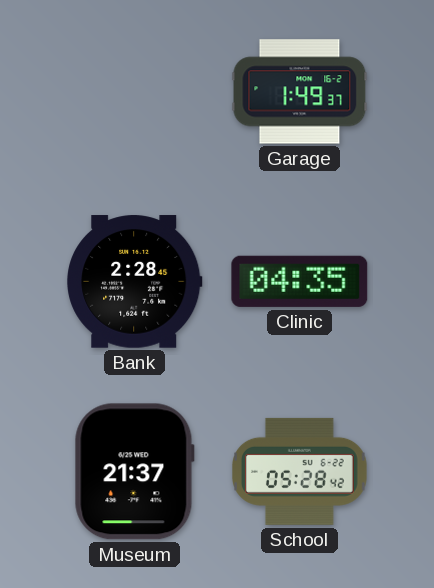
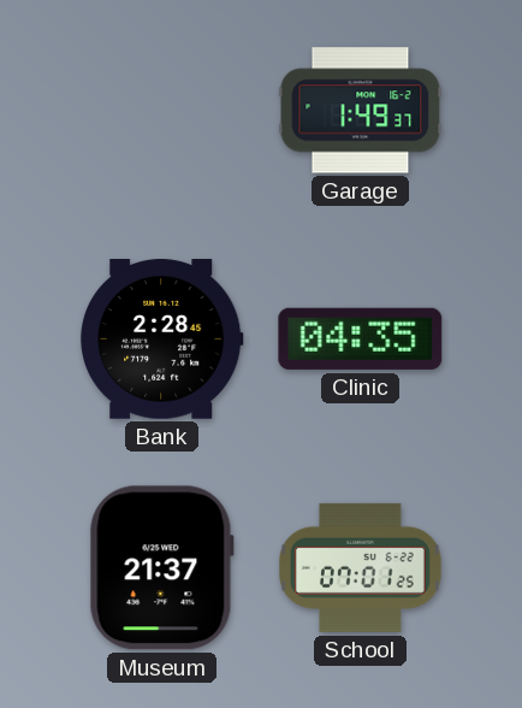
School: 05:28 -> 07:01
